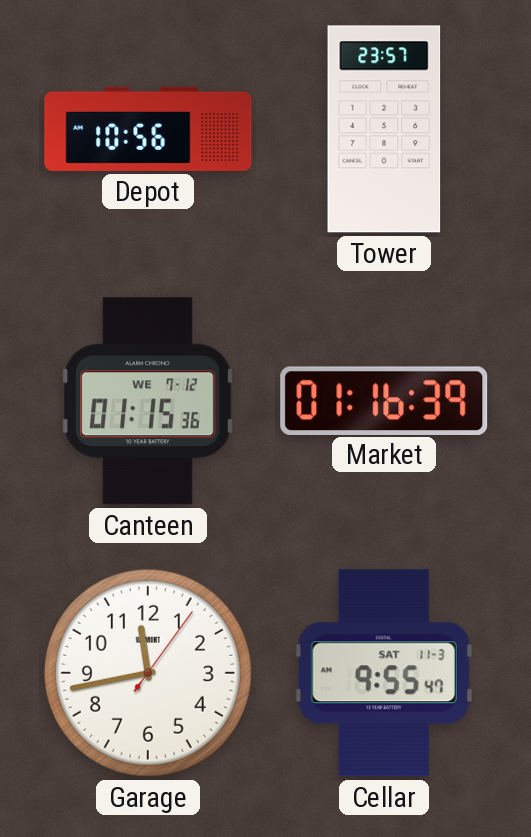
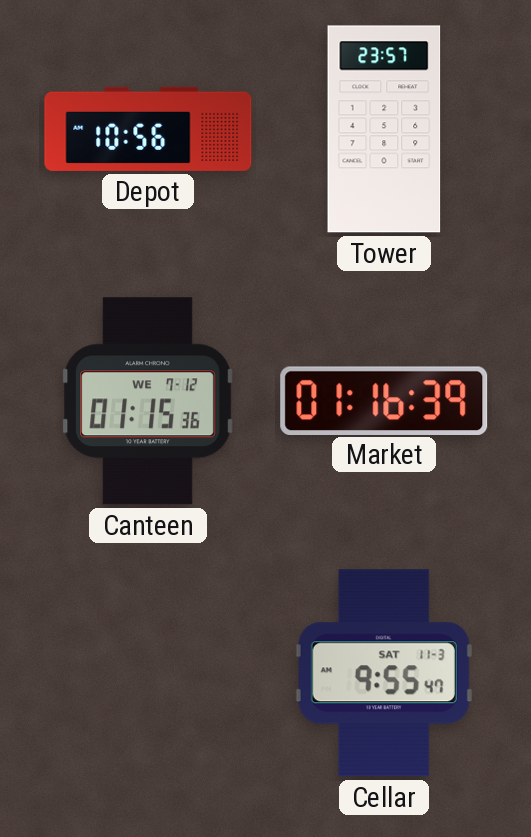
Garage: 11:43 -> none
